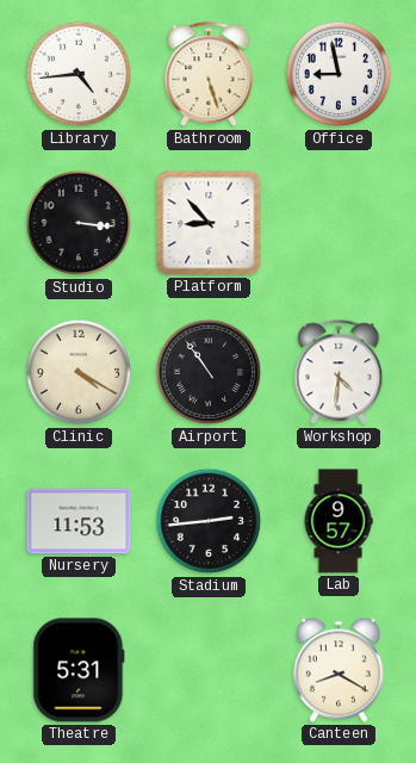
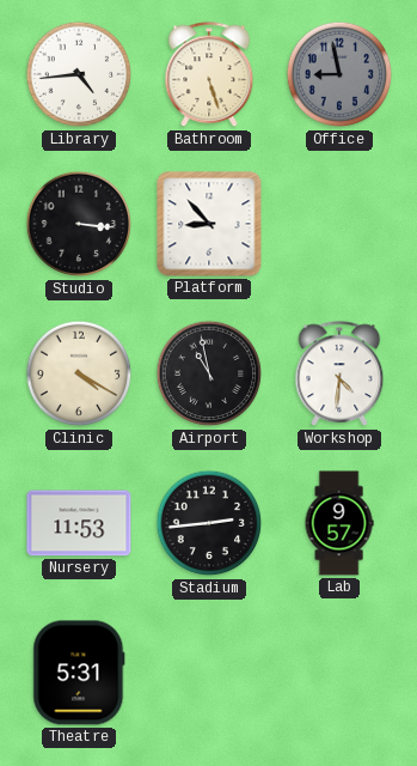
Office dial: white -> grey
Airport: 10:54 -> 10:58
Canteen: 8:20 -> none
